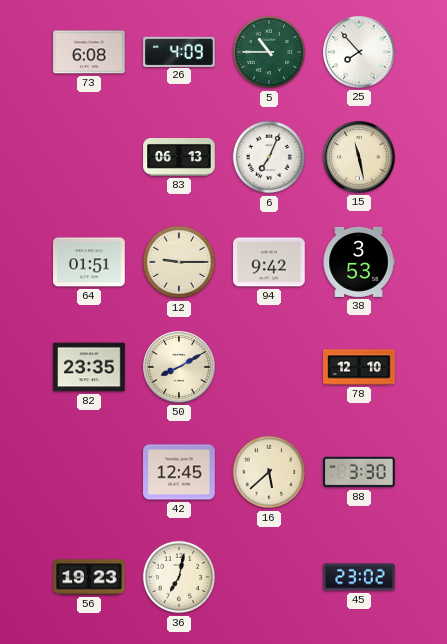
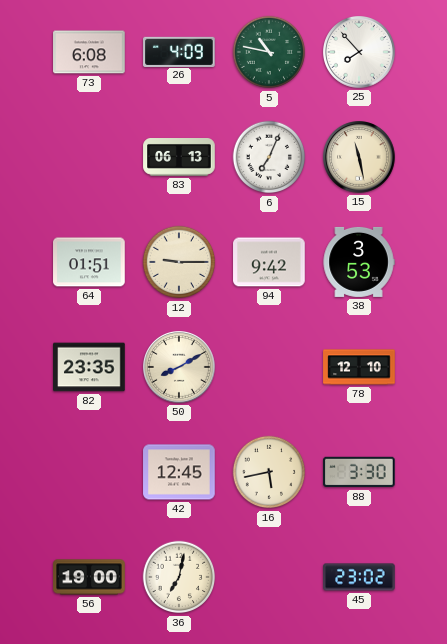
5: 10:45 -> 10:47
16: 5:38 -> 5:43
56: 19:23 -> 19:00
